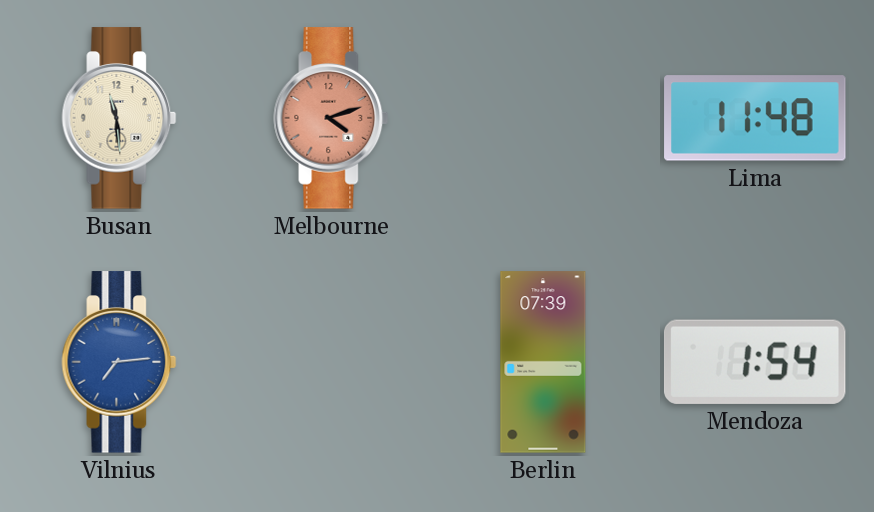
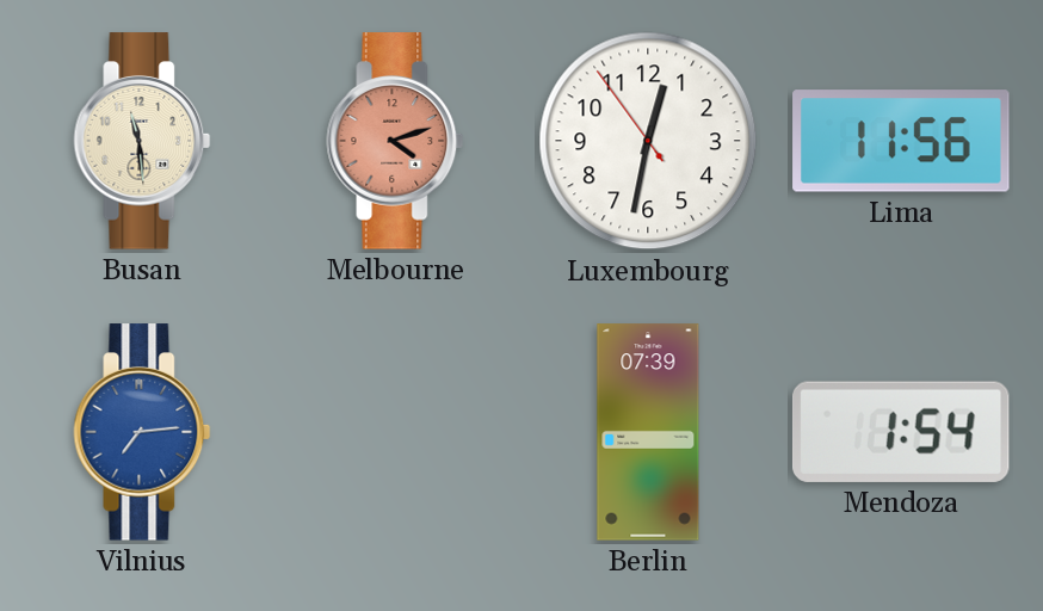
Luxembourg: none -> 12:31
Lima: 11:48 -> 11:56
